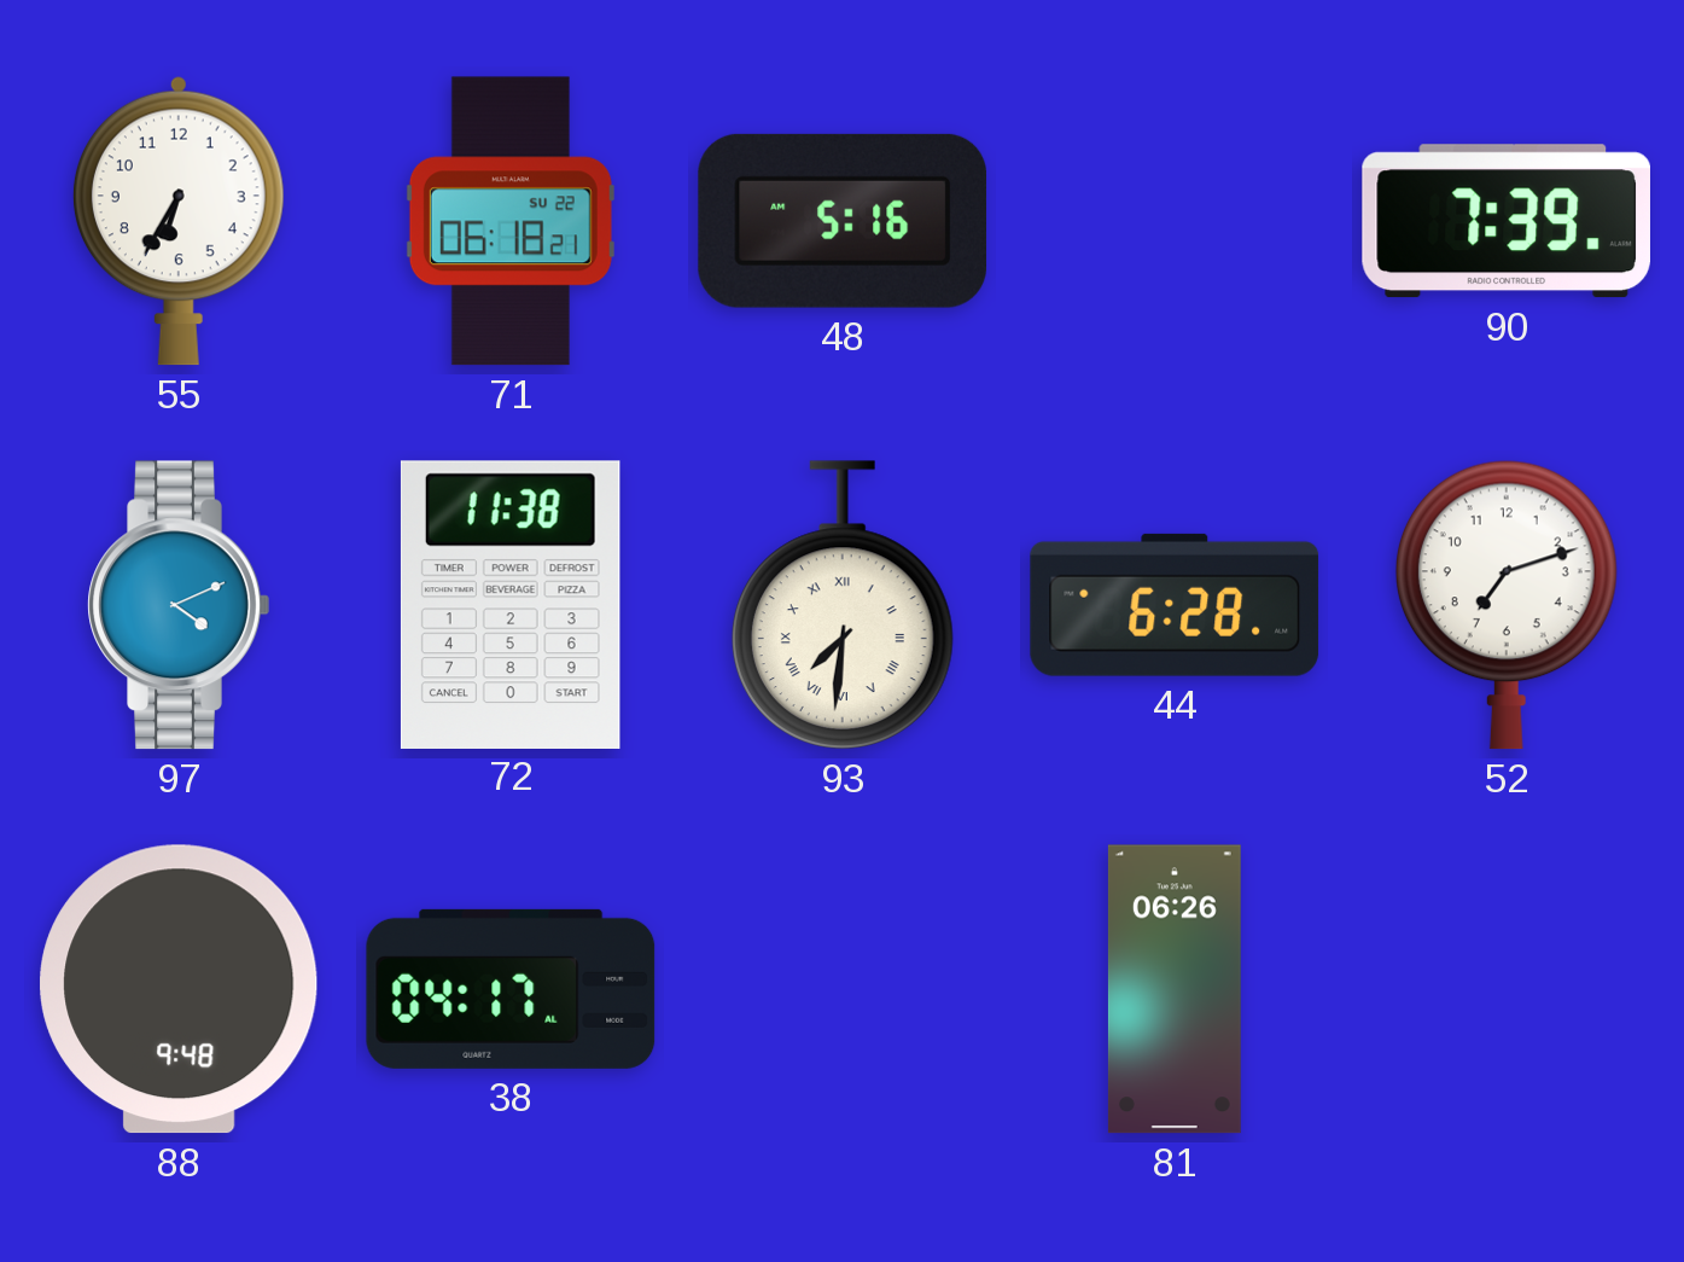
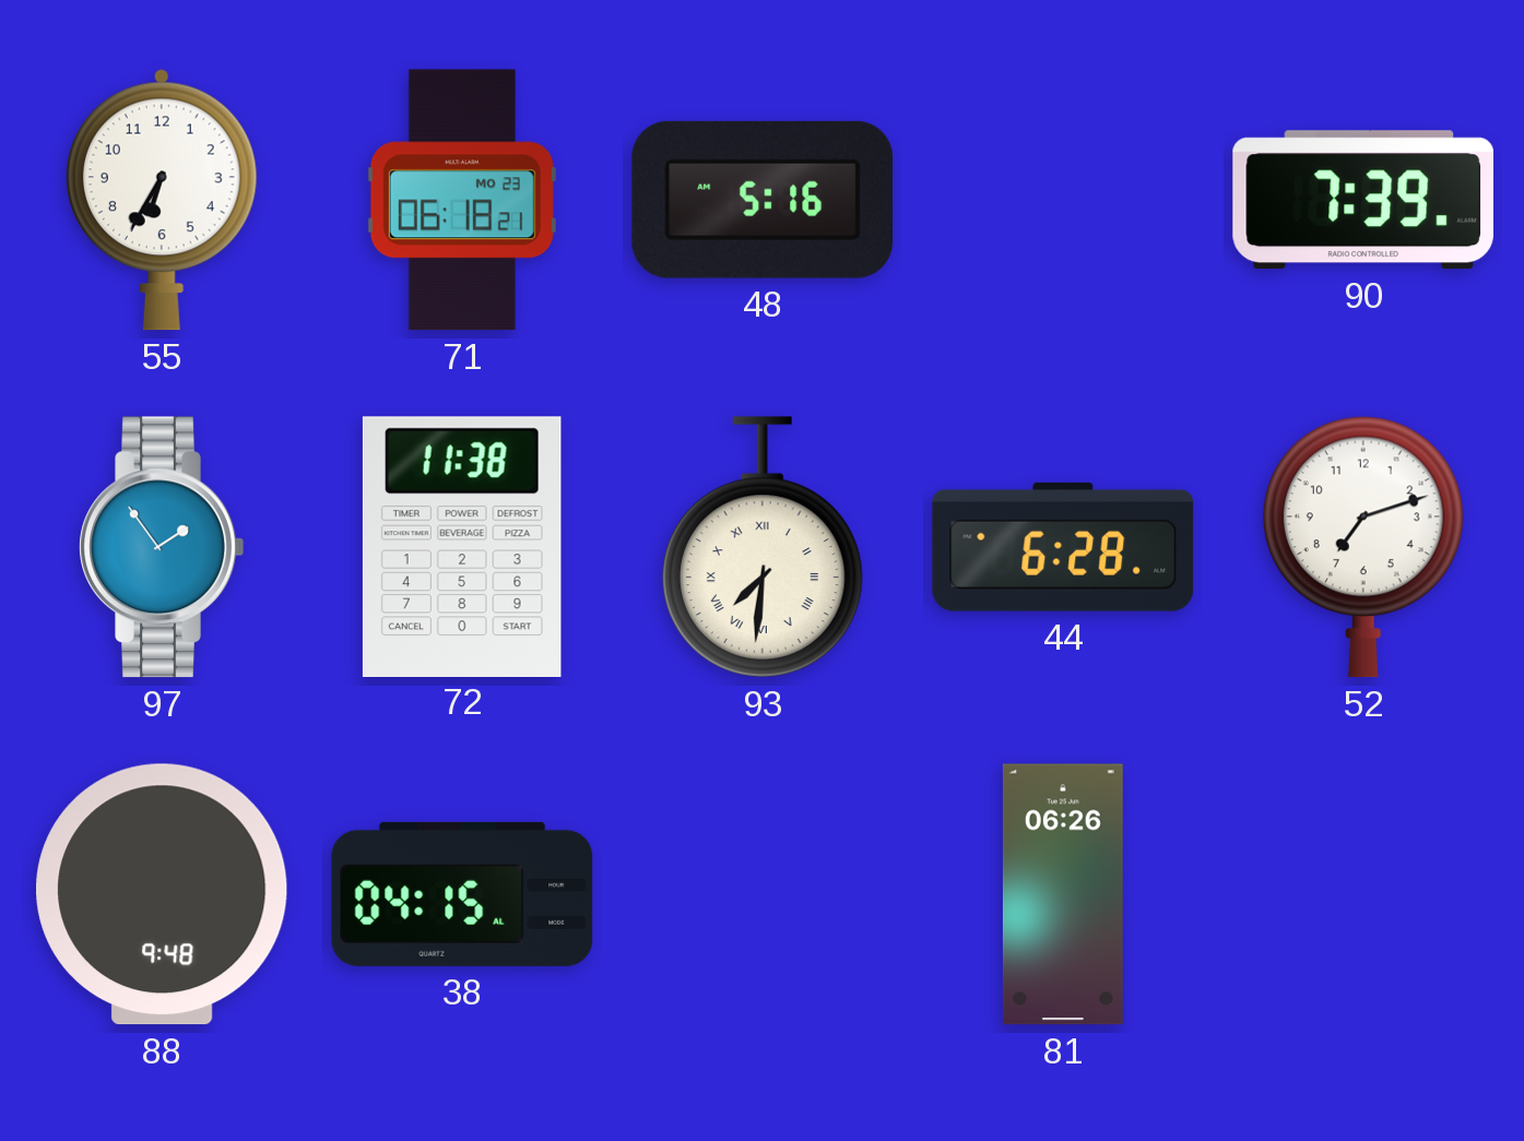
71 date: SU 22 -> MO 23
97: 4:11 -> 1:54
38: 04:17 -> 04:15
